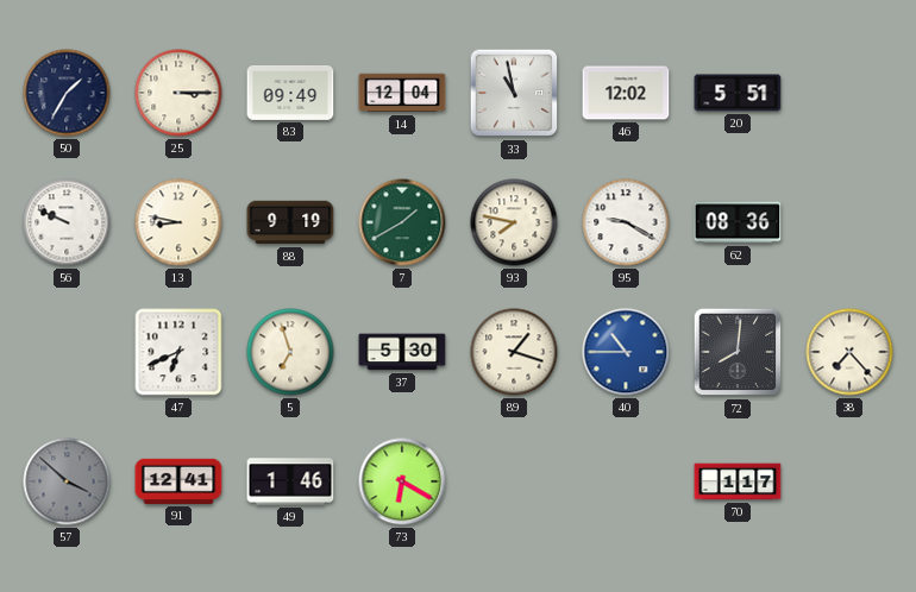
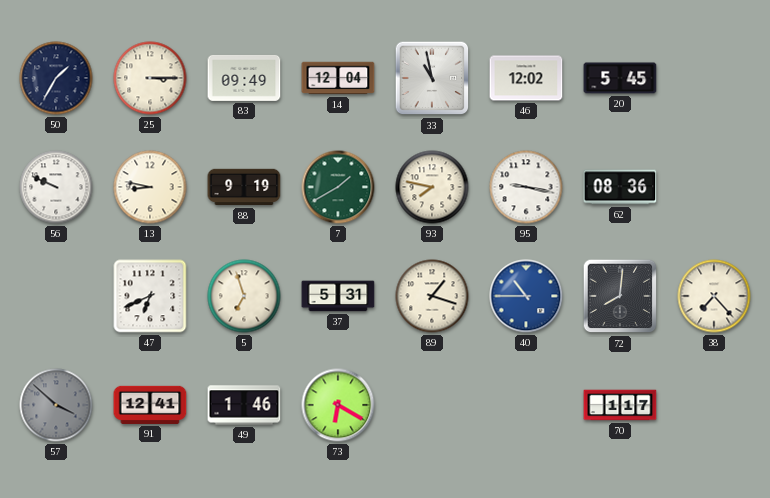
20: 5:51 -> 5:45
95: 9:20 -> 9:17
37: 5:30 -> 5:31
